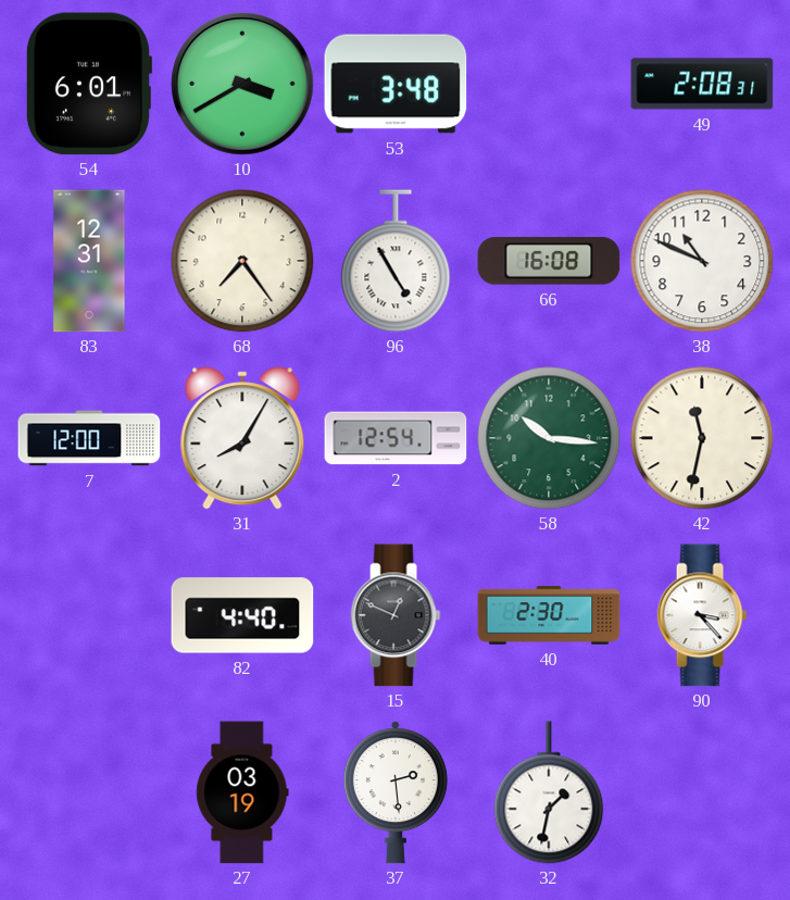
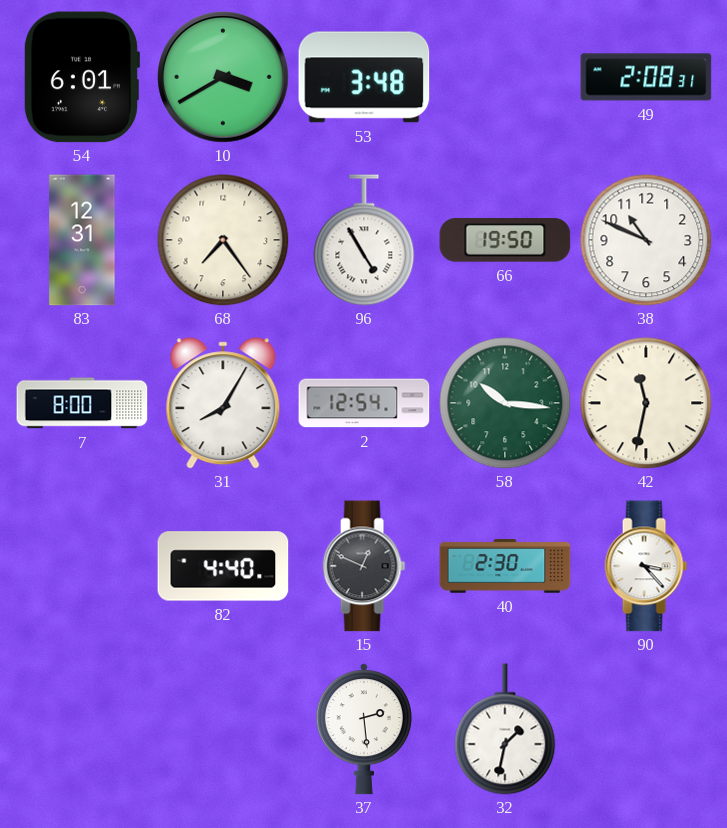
66: 16:08 -> 19:50
7: 12:00 -> 8:00
27: 03:19 -> none
